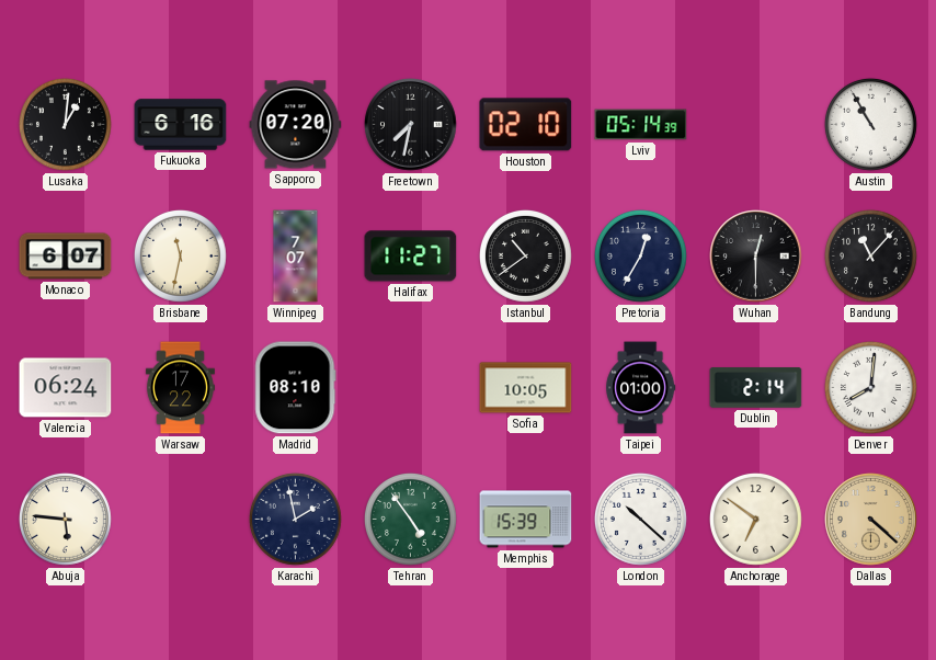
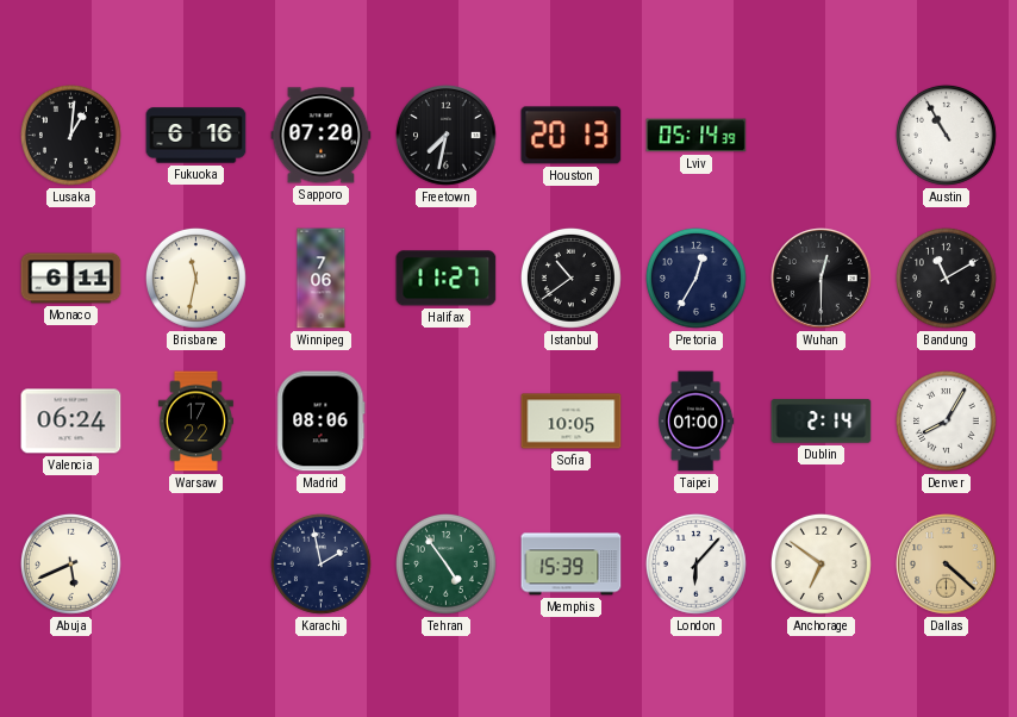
Houston: 02:10 -> 20:13
Monaco: 6:07 -> 6:11
Winnipeg: 7:07 -> 7:06
Bandung: 11:07 -> 11:10
Madrid: 08:10 -> 08:06
Denver: 8:01 -> 8:05
Abuja: 5:46 -> 5:41
London: 10:22 -> 6:07
